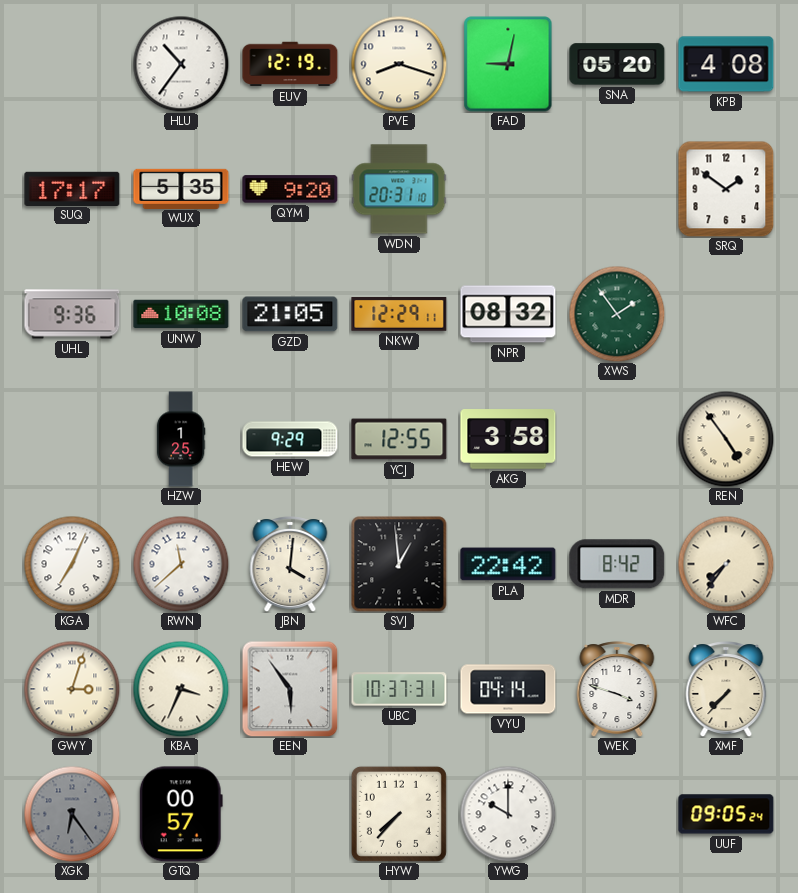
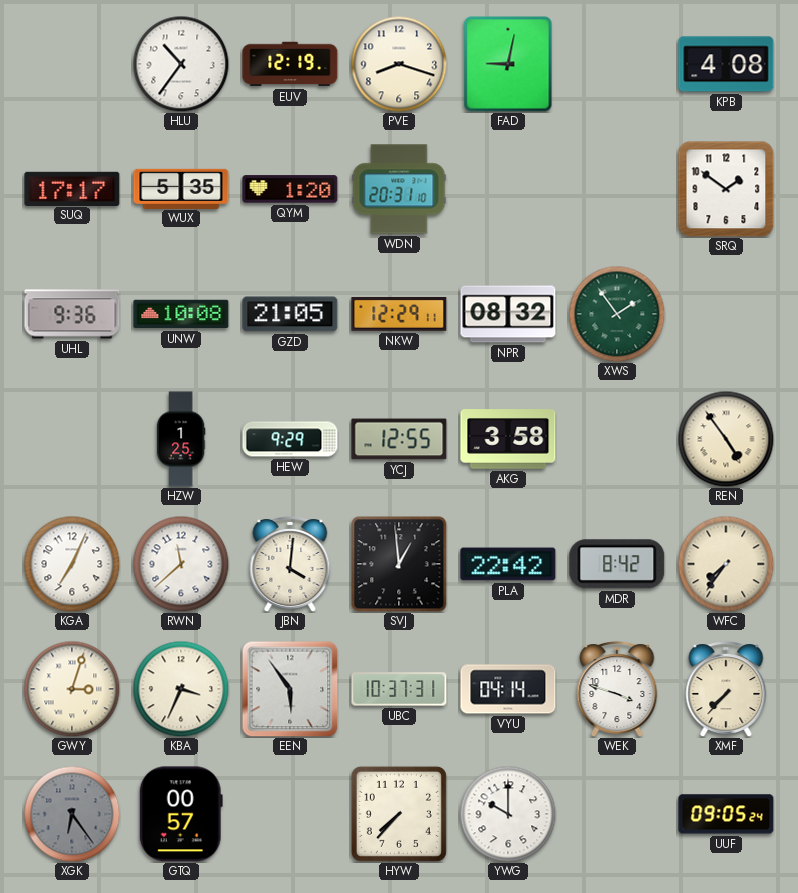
SNA: 05:20 -> none
QYM: 9:20 -> 1:20
